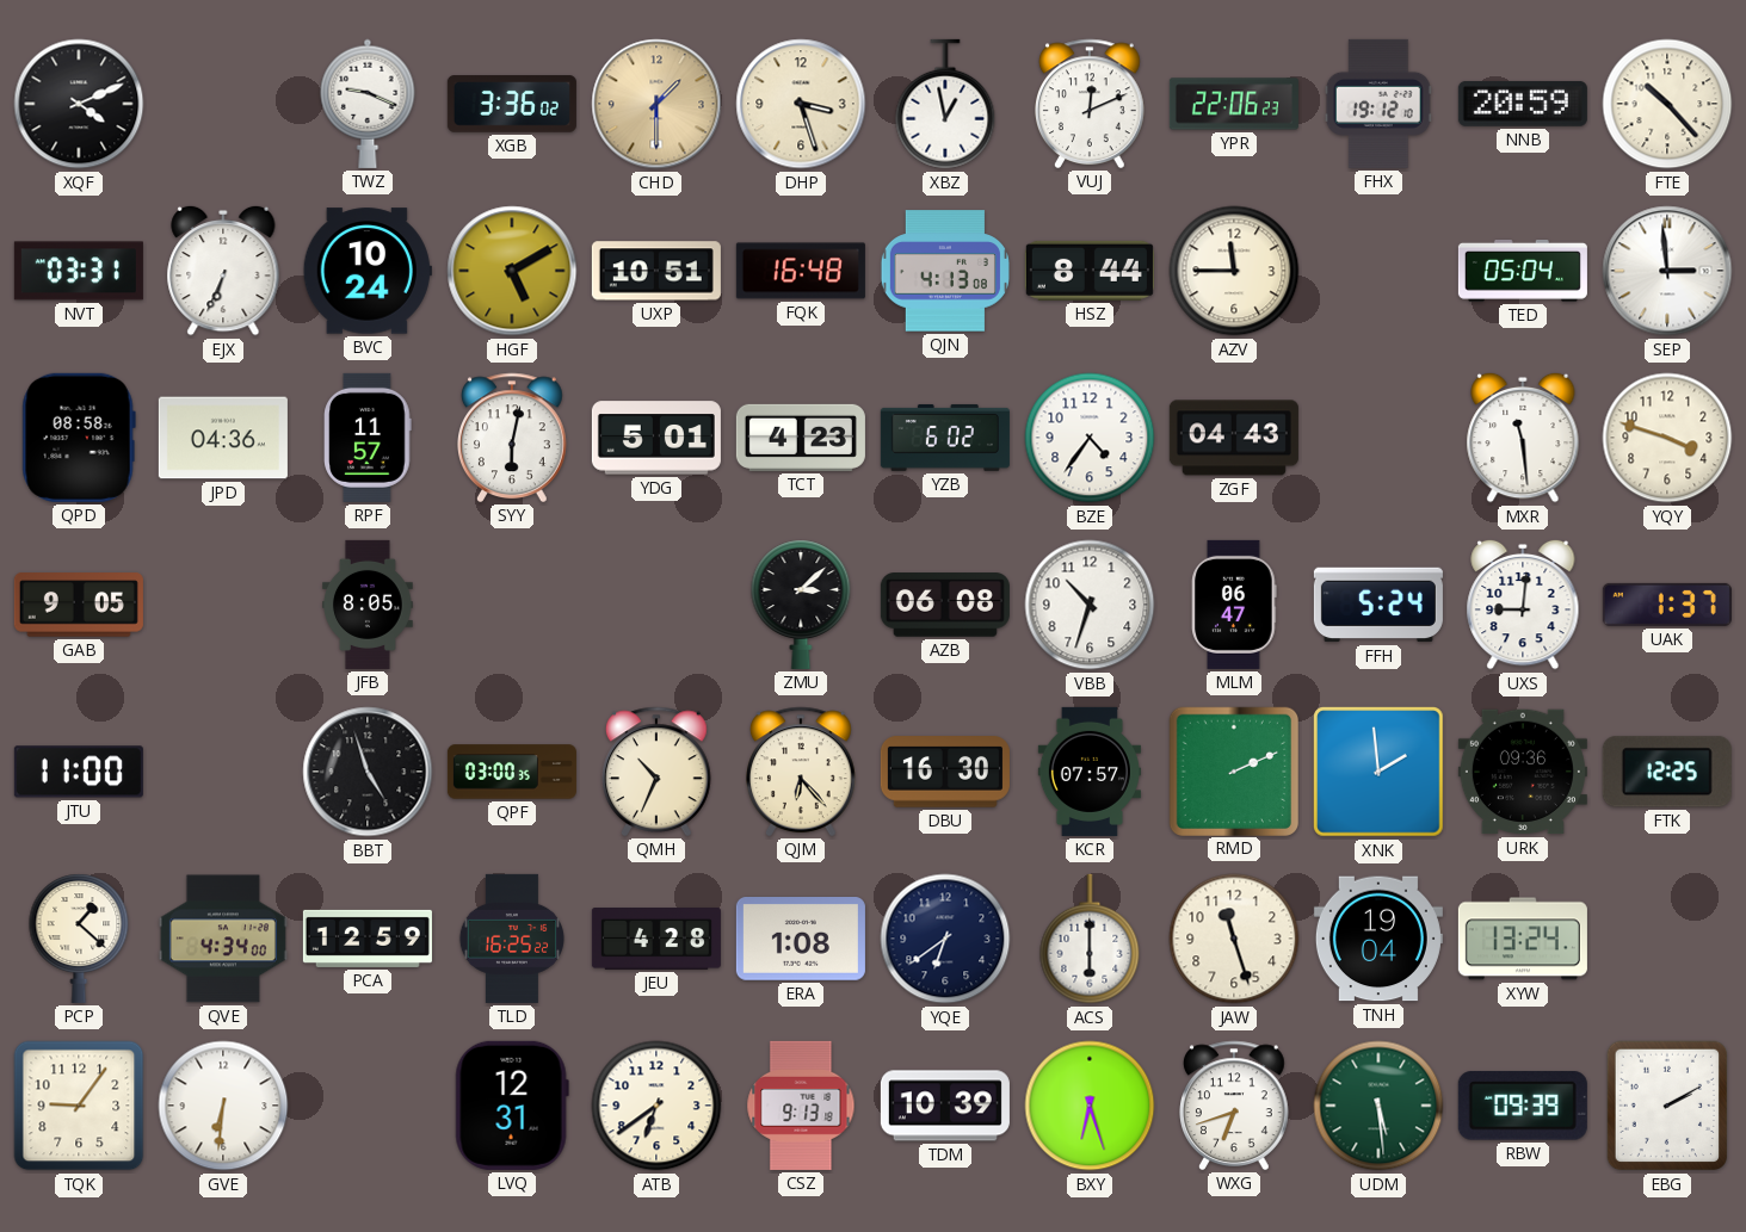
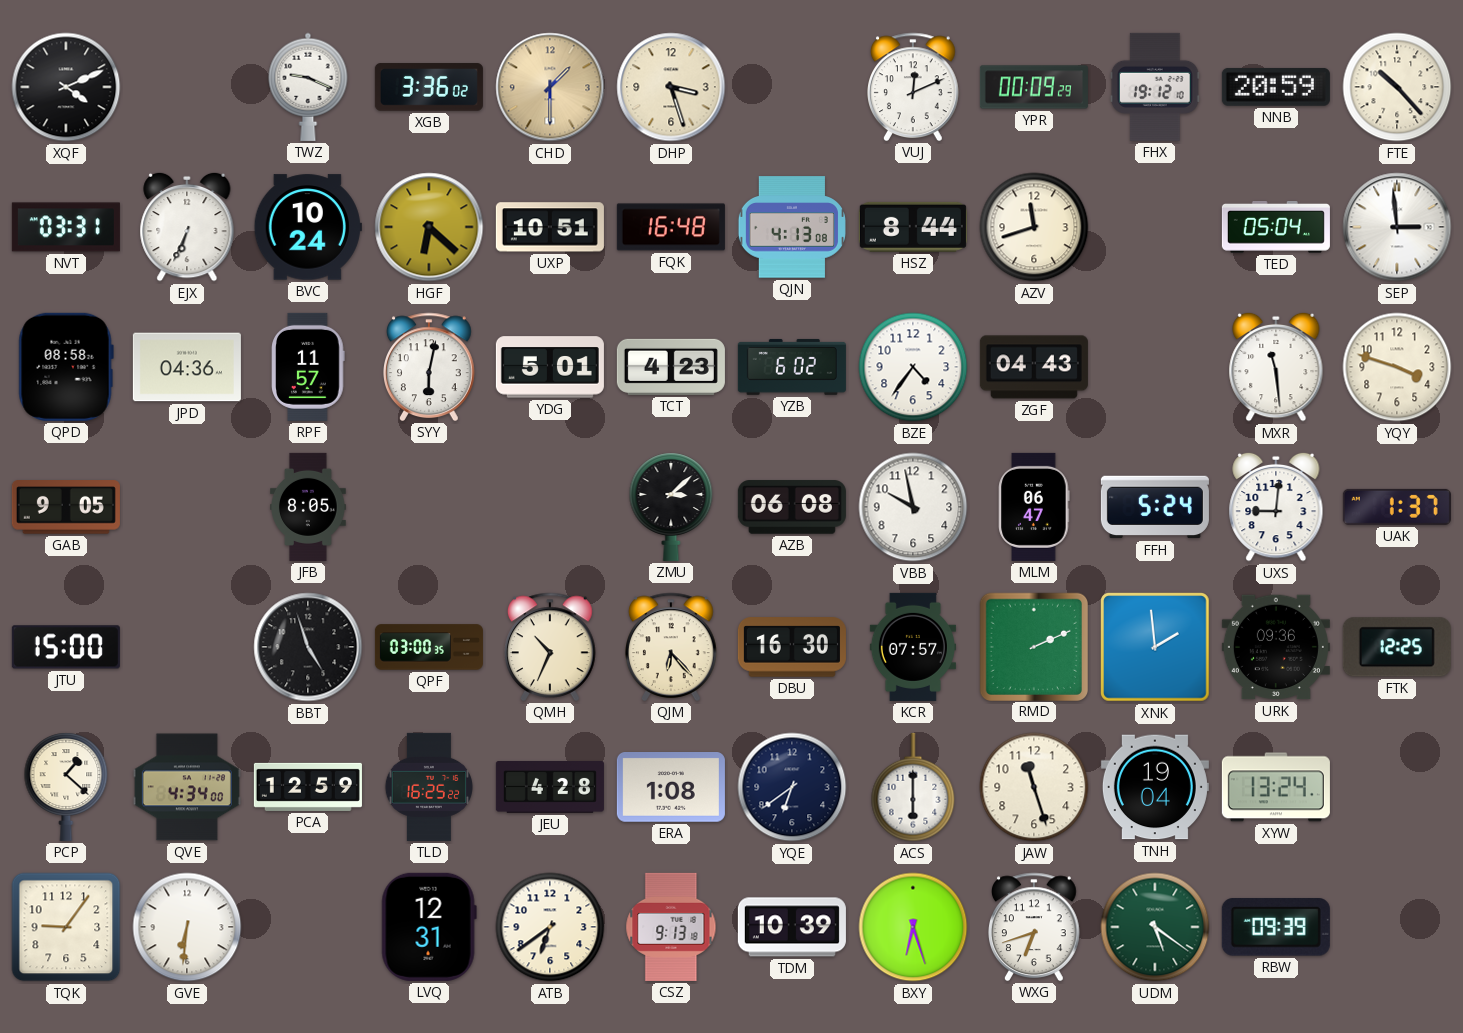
XBZ: 12:58 -> none
YPR: 22:06 -> 00:09
HGF: 5:10 -> 6:22
AZV: 11:45 -> 11:42
VBB: 10:33 -> 9:58
JTU: 11:00 -> 15:00
UDM: 5:29 -> 5:21
EBG: 2:10 -> none
